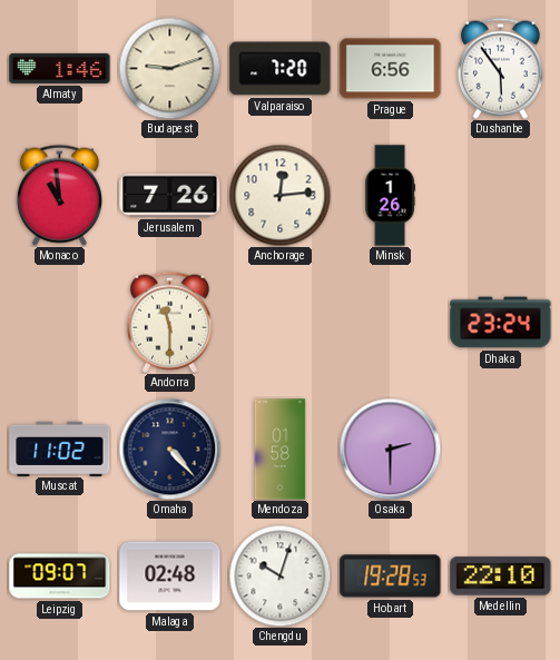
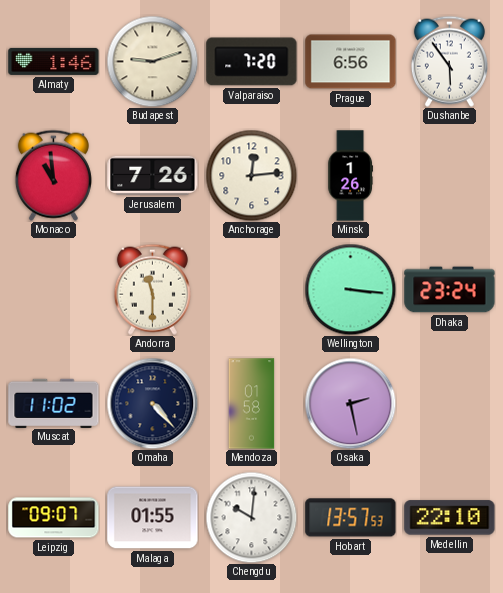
Wellington: none -> 3:16
Osaka: 2:30 -> 2:28
Malaga: 02:48 -> 01:55
Chengdu: 10:03 -> 10:01
Hobart: 19:28 -> 13:57
